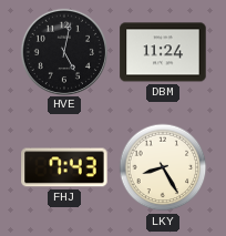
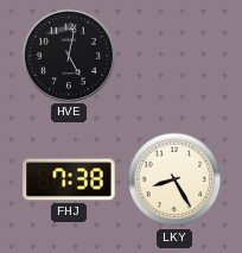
DBM: 11:24 -> none
FHJ: 7:43 -> 7:38
